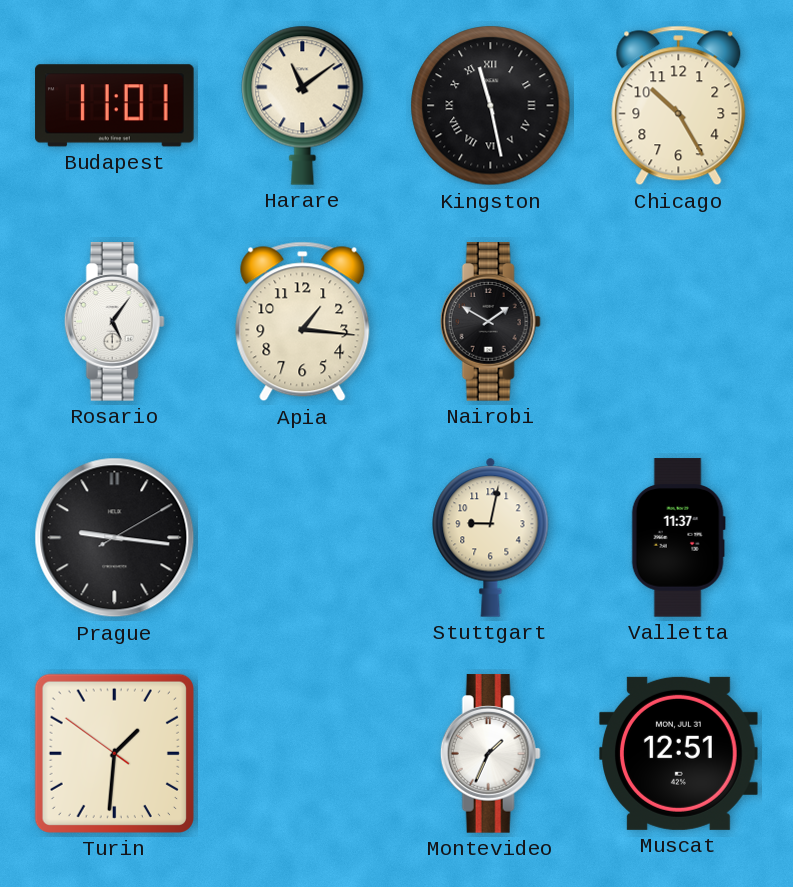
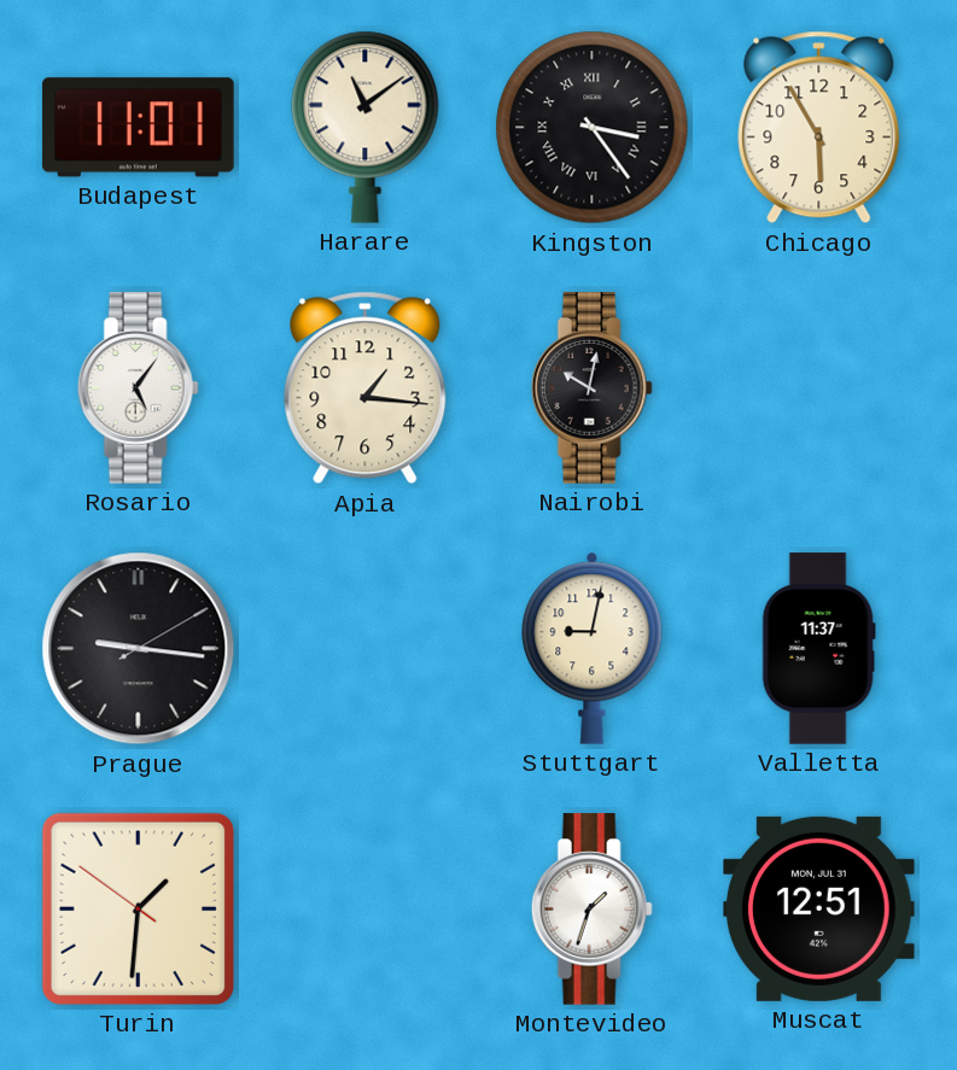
Kingston: 11:28 -> 3:24
Chicago: 10:25 -> 5:55
Nairobi: 1:50 -> 10:02
Montevideo: 1:34 -> 1:33
